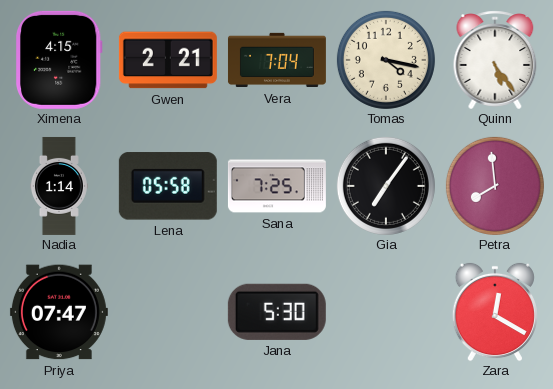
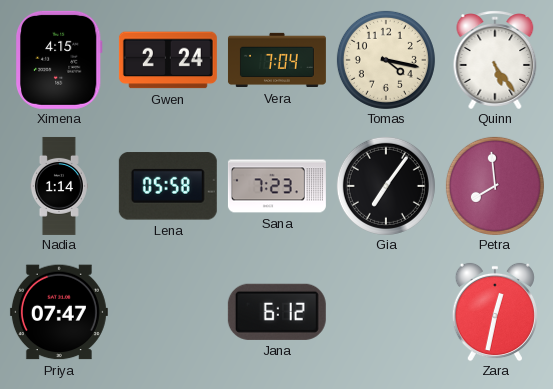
Gwen: 2:21 -> 2:24
Sana: 7:25 -> 7:23
Jana: 5:30 -> 6:12
Zara: 12:20 -> 12:32
